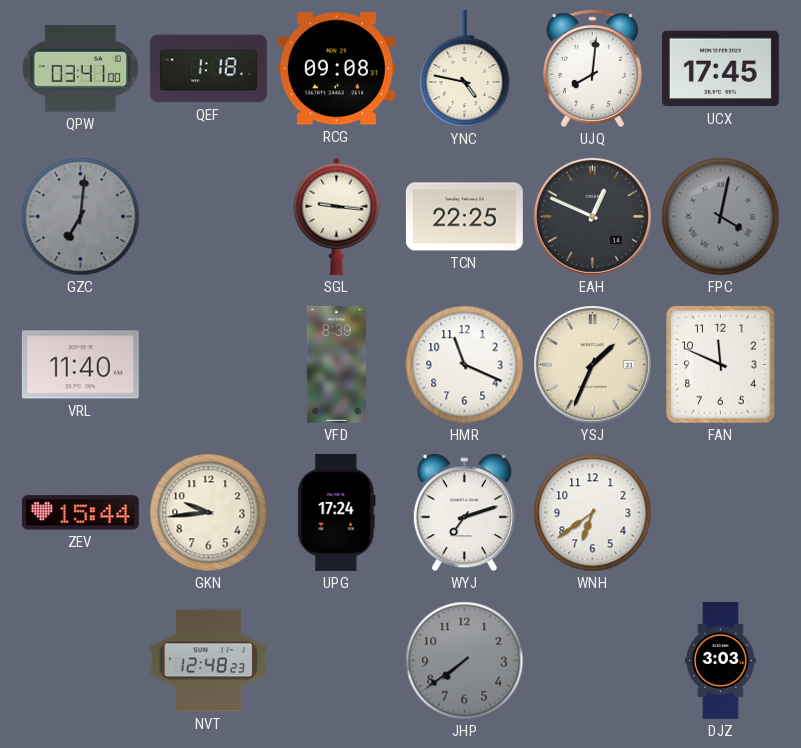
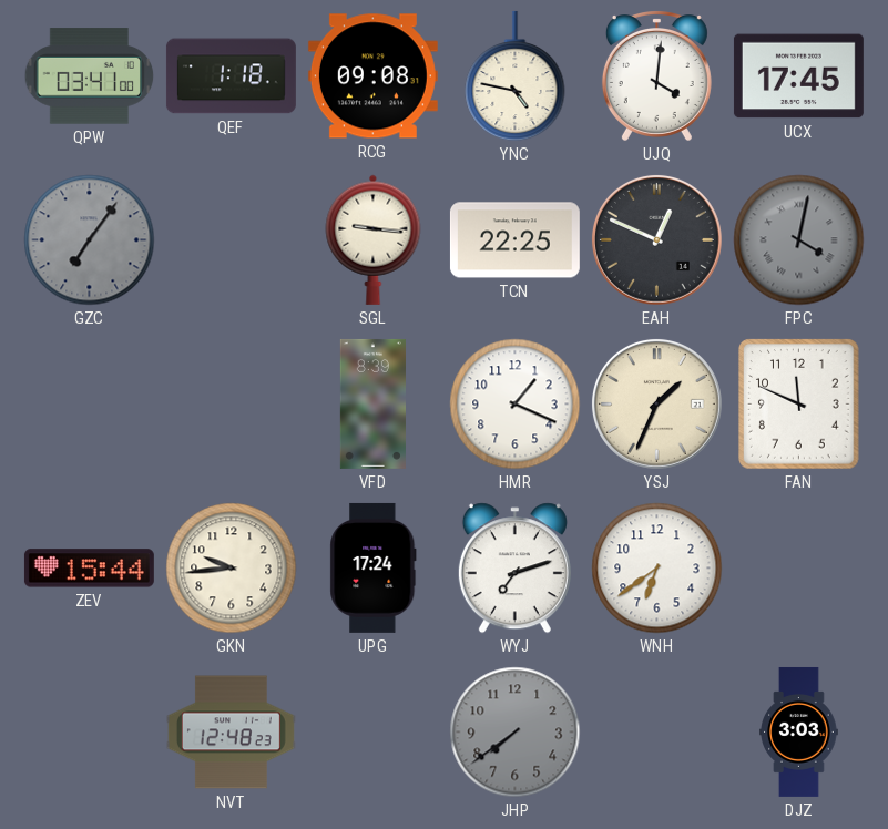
UJQ: 8:01 -> 4:01
GZC: 7:01 -> 7:06
VRL: 11:40 -> none
HMR: 11:19 -> 1:19
